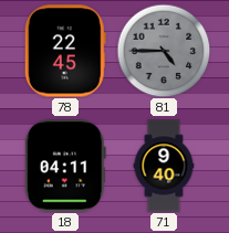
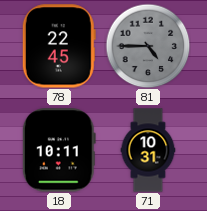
18: 04:11 -> 10:11
71: 9:40 -> 10:31
